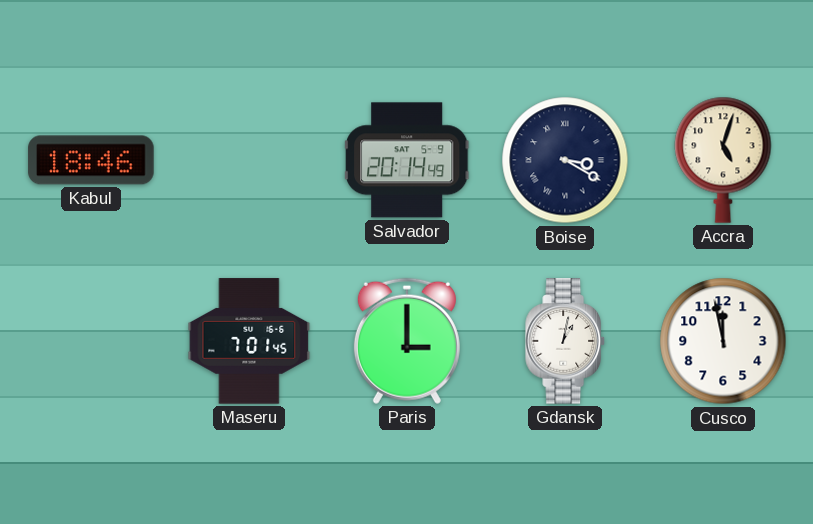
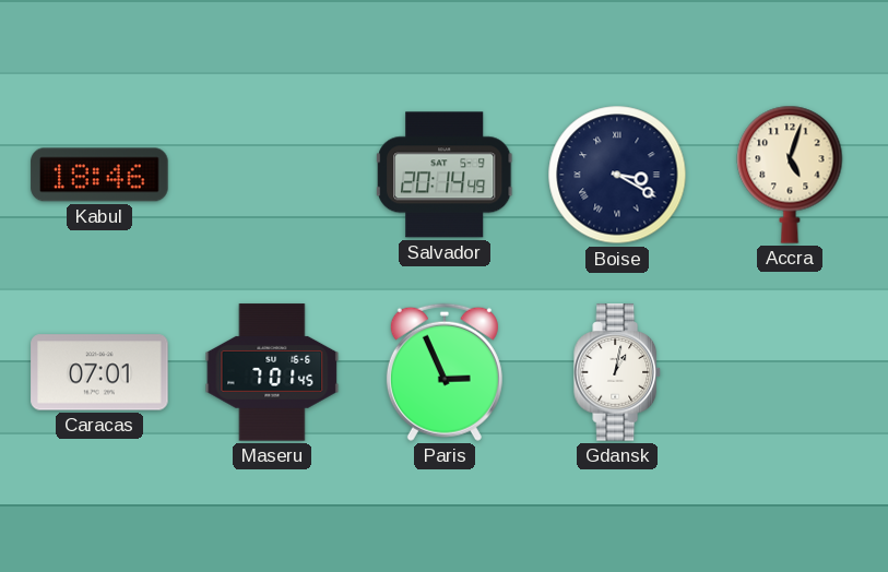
Caracas: none -> 07:01
Paris: 3:00 -> 2:56
Cusco: 11:58 -> none
